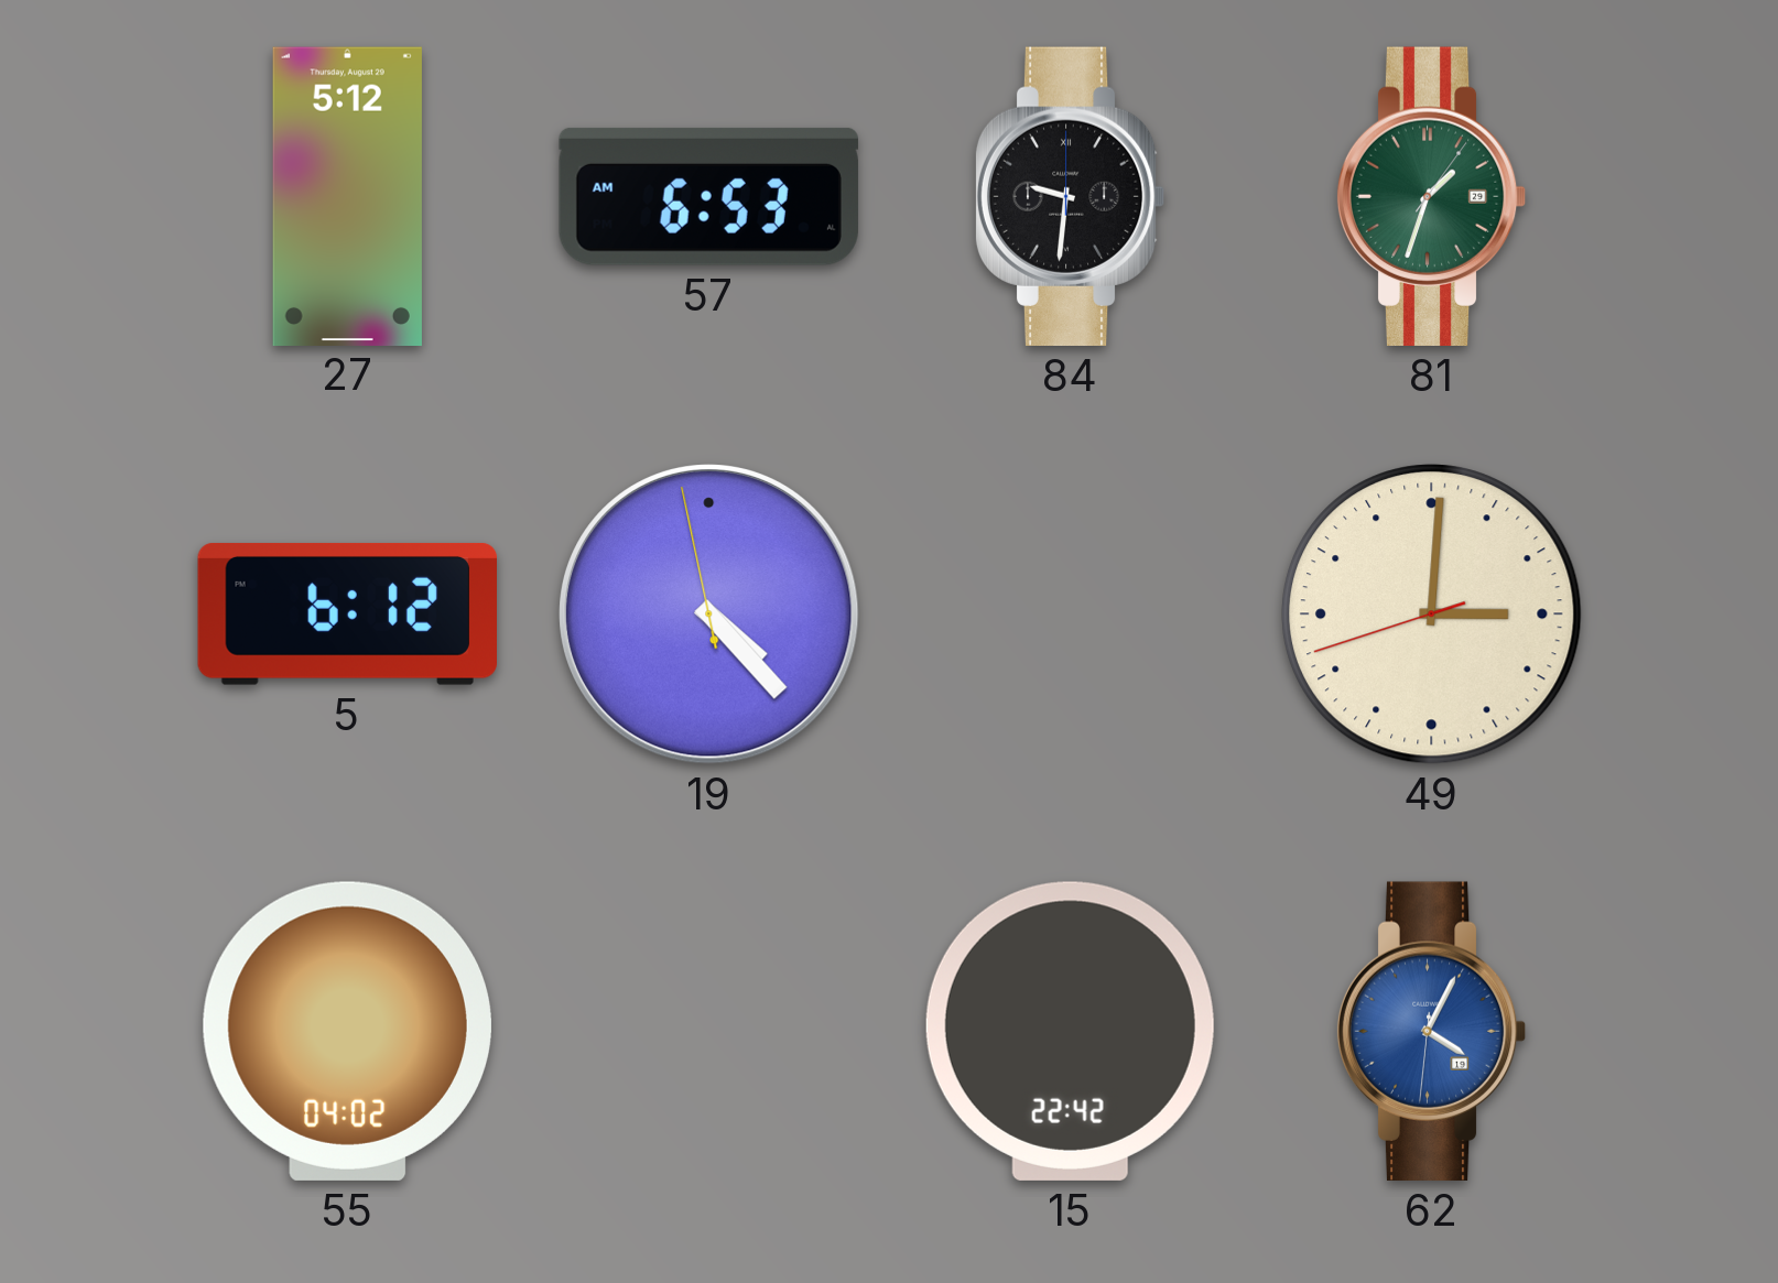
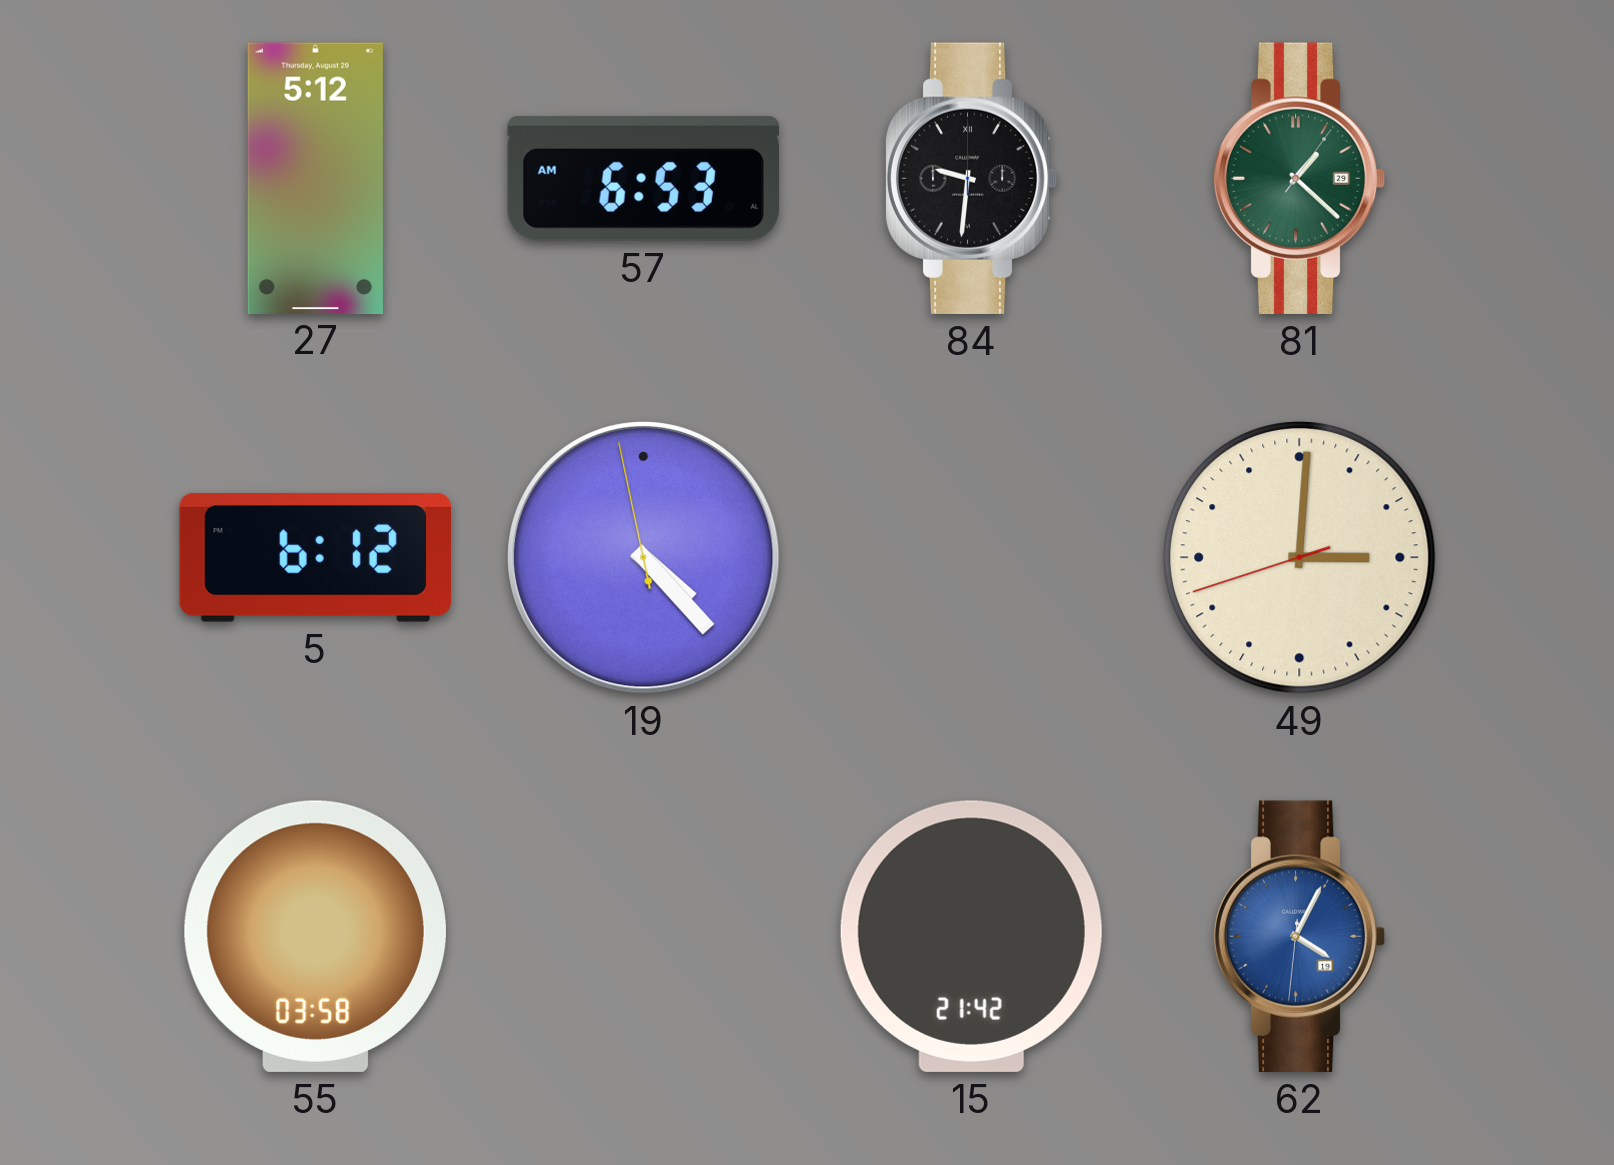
81: 1:33 -> 1:22
55: 04:02 -> 03:58
15: 22:42 -> 21:42
